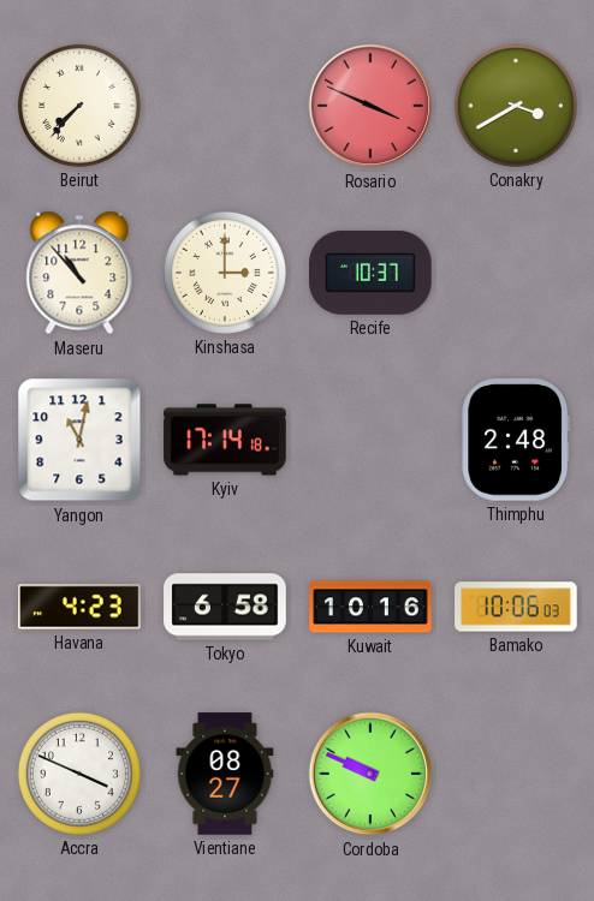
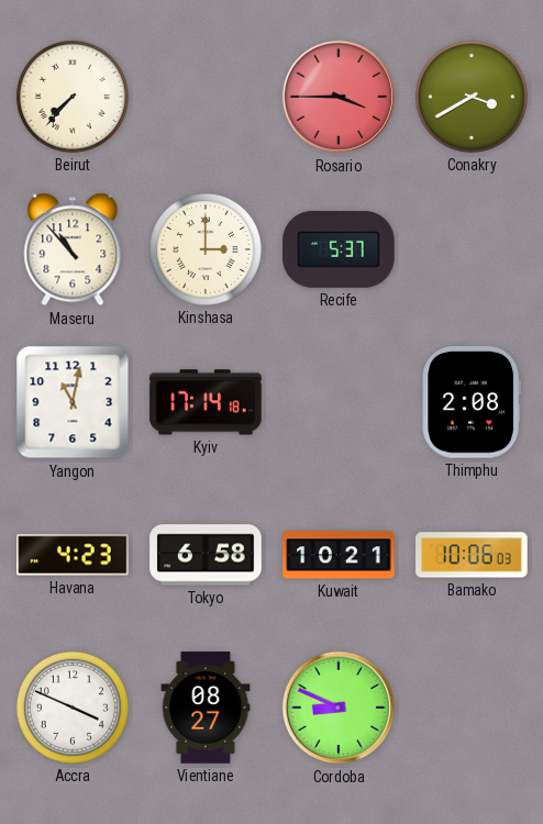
Rosario: 3:49 -> 3:45
Recife: 10:37 -> 5:37
Thimphu: 2:48 -> 2:08
Kuwait: 10:16 -> 10:21
Cordoba: 9:49 -> 8:49
